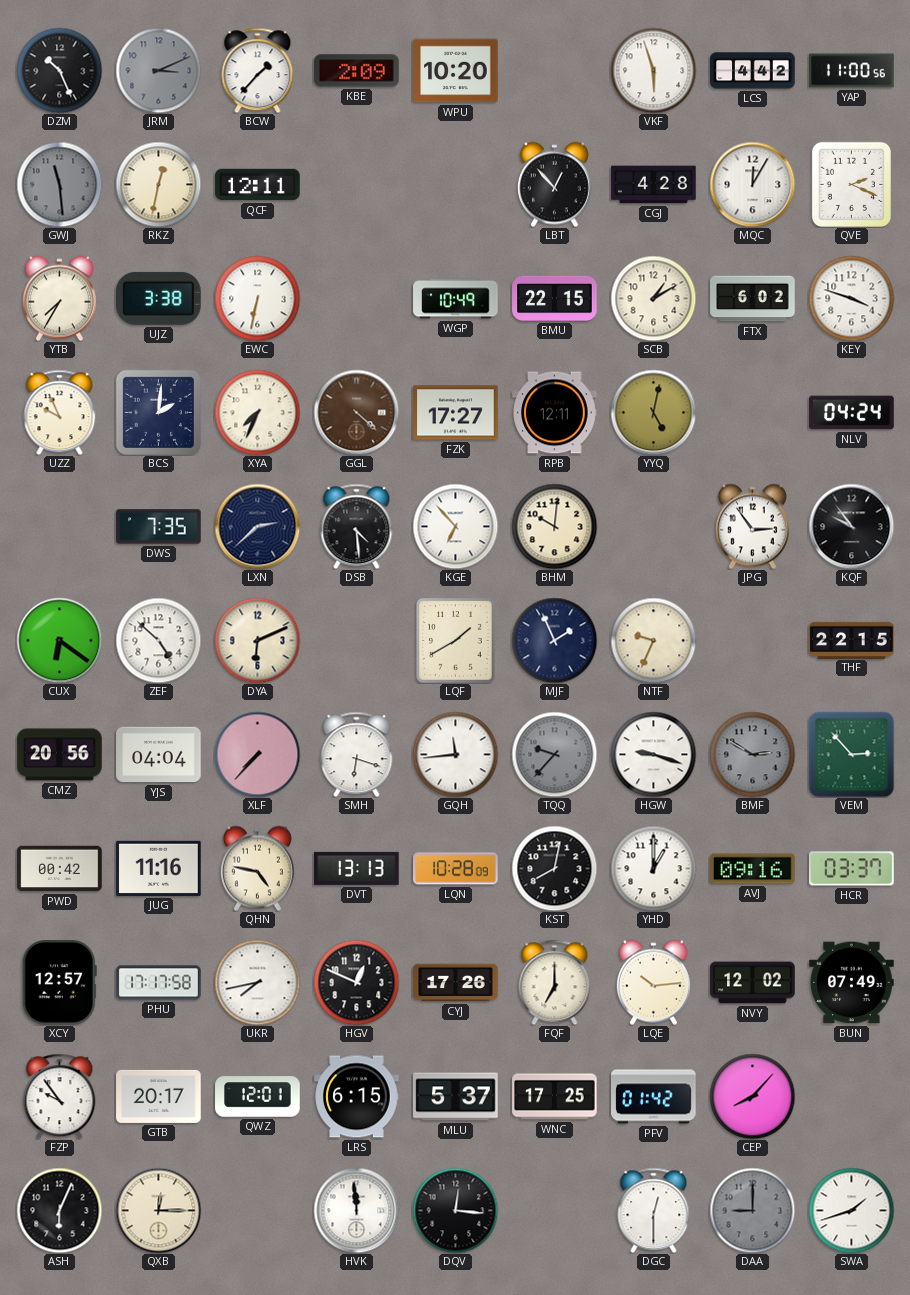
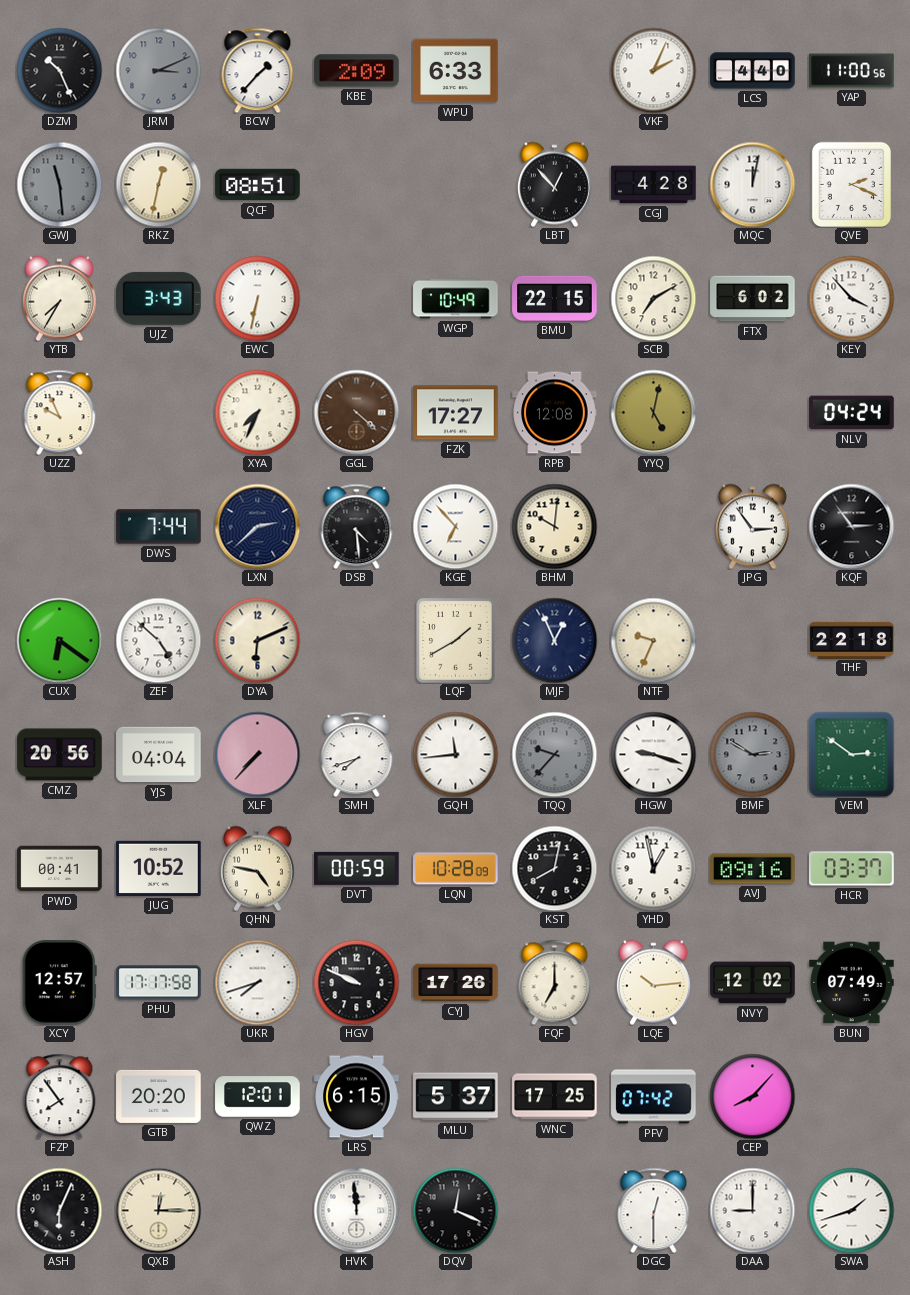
WPU: 10:20 -> 6:33
VKF: 5:57 -> 2:04
LCS: 4:42 -> 4:40
QCF: 12:11 -> 08:51
MQC: 12:05 -> 12:02
UJZ: 3:38 -> 3:43
SCB: 1:10 -> 7:10
KEY: 3:48 -> 3:53
BCS: 2:01 -> none
RPB: 12:11 -> 12:08
DWS: 7:35 -> 7:44
KQF: 9:54 -> 2:54
MJF: 1:56 -> 12:56
THF: 22:15 -> 22:18
SMH: 6:18 -> 7:42
VEM: 2:53 -> 2:51
PWD: 00:42 -> 00:41
JUG: 11:16 -> 10:52
DVT: 13:13 -> 00:59
YHD: 1:00 -> 12:58
UKR: 7:43 -> 7:42
HGV: 12:49 -> 9:49
FZP: 9:54 -> 7:54
GTB: 20:17 -> 20:20
PFV: 01:42 -> 07:42
DQV: 12:16 -> 12:19
DAA dial: grey -> white
